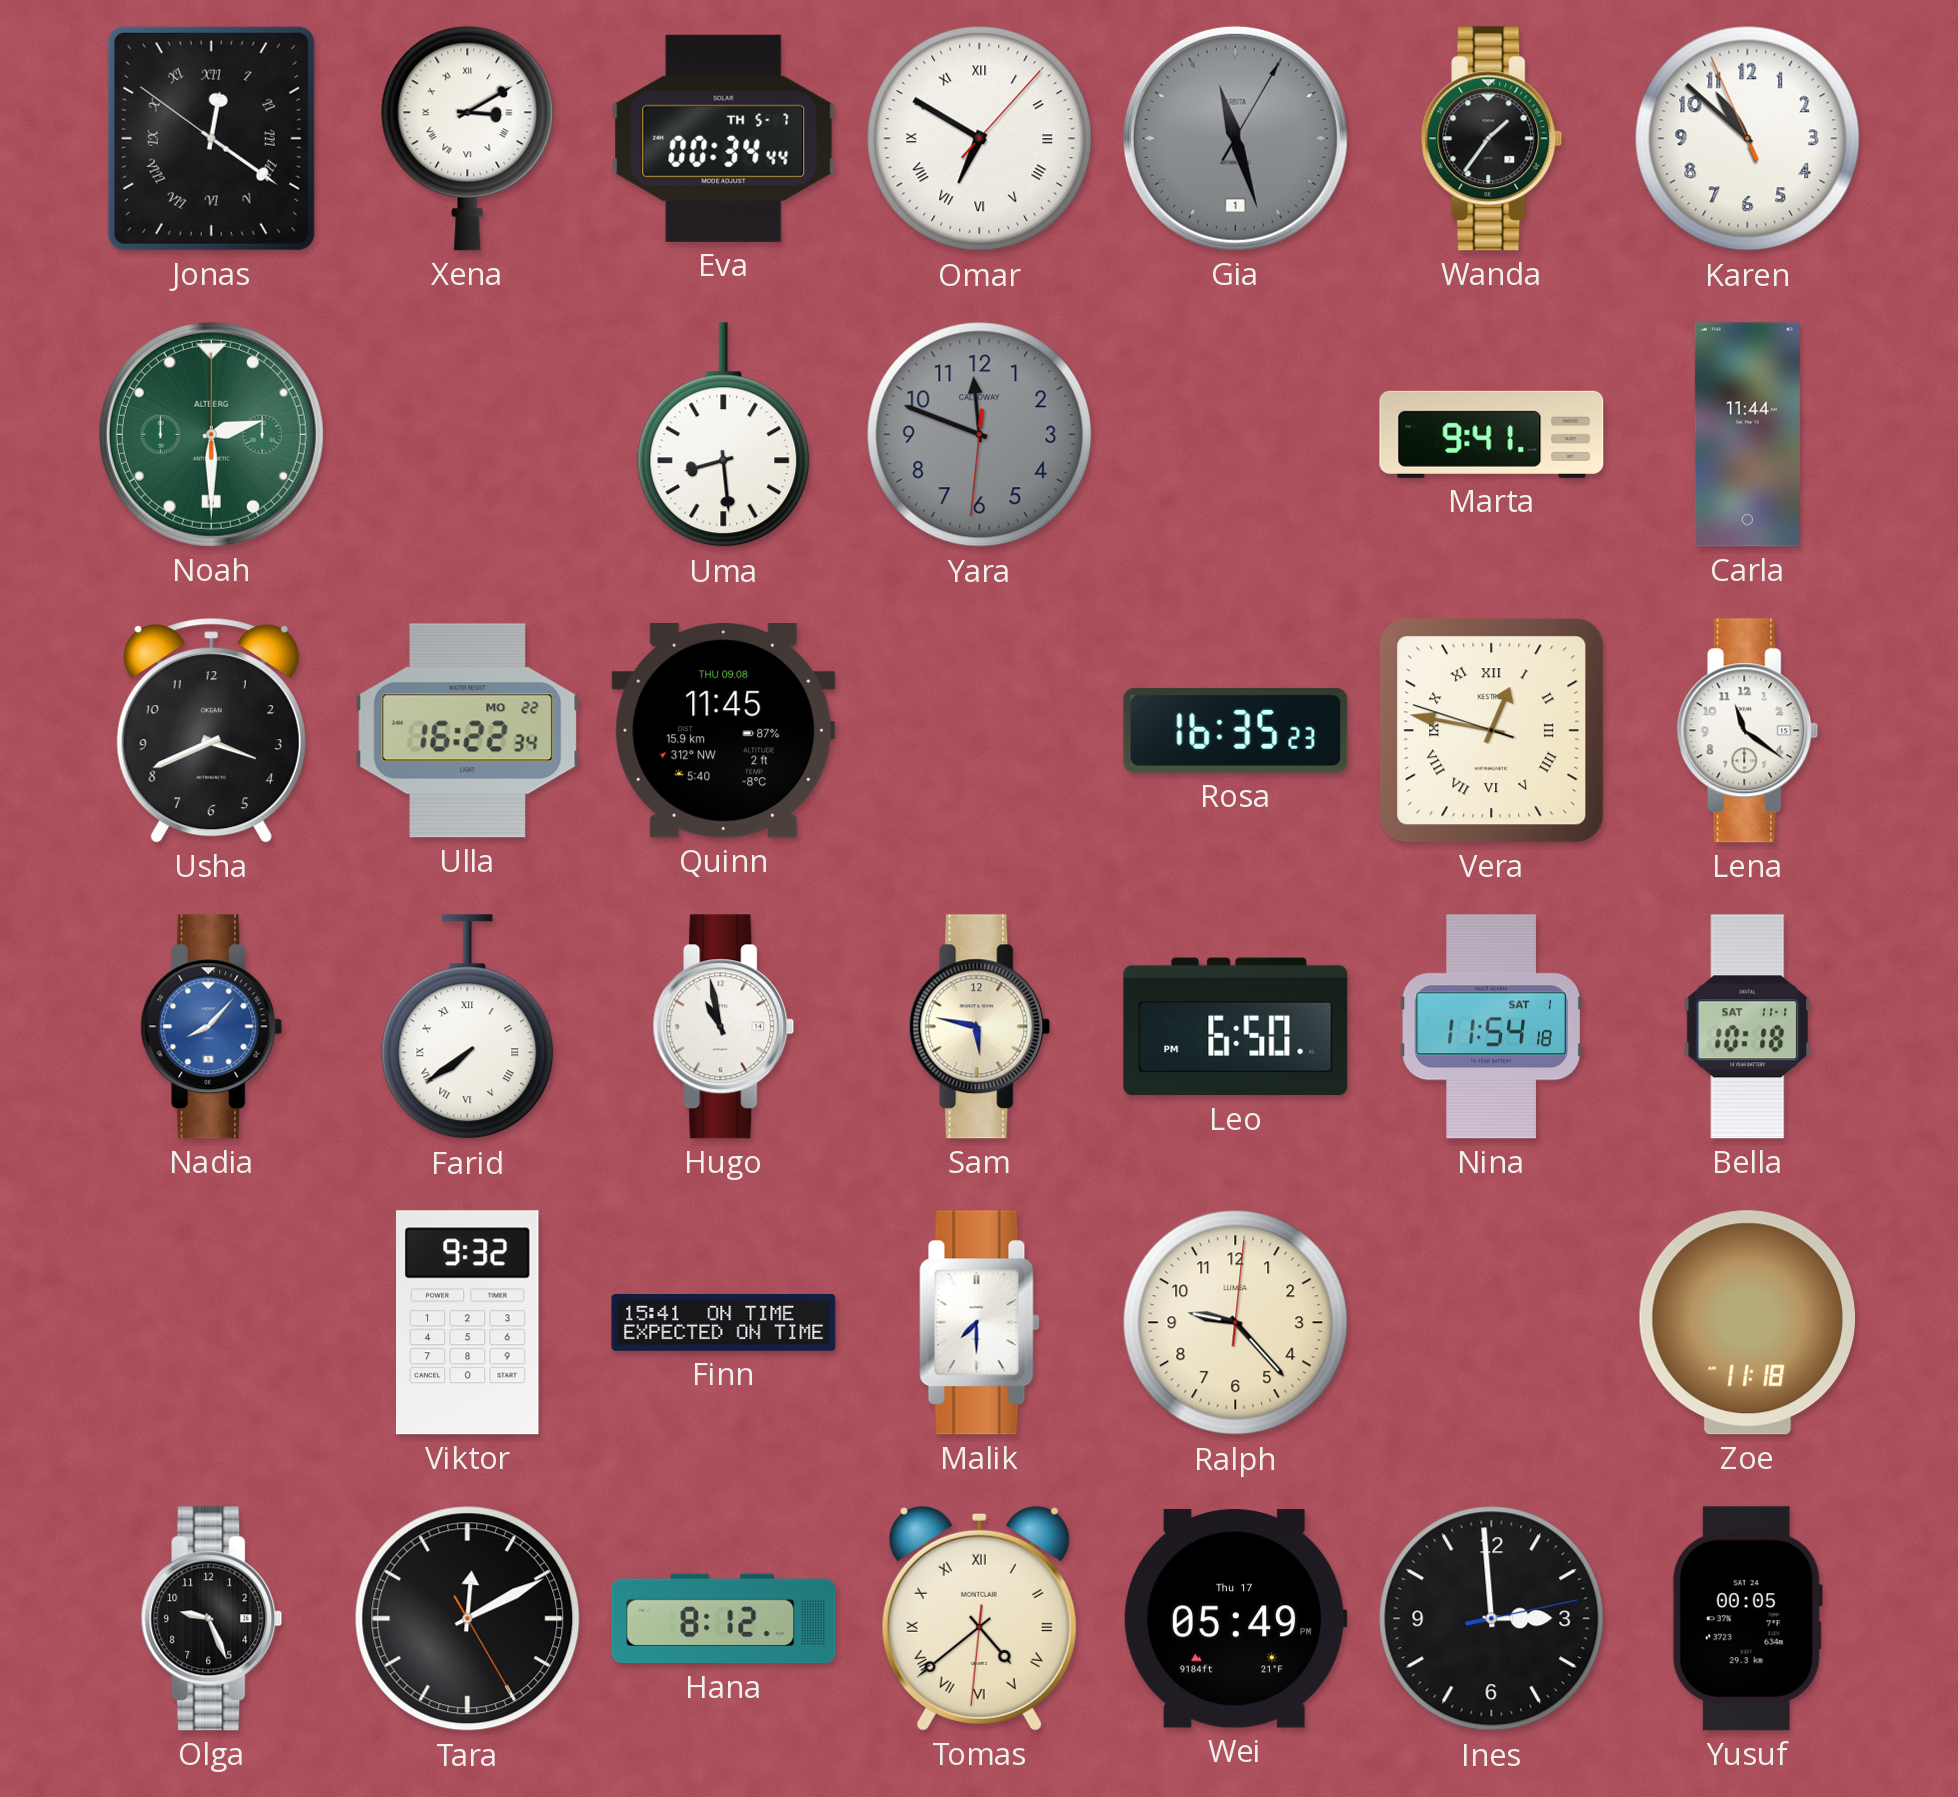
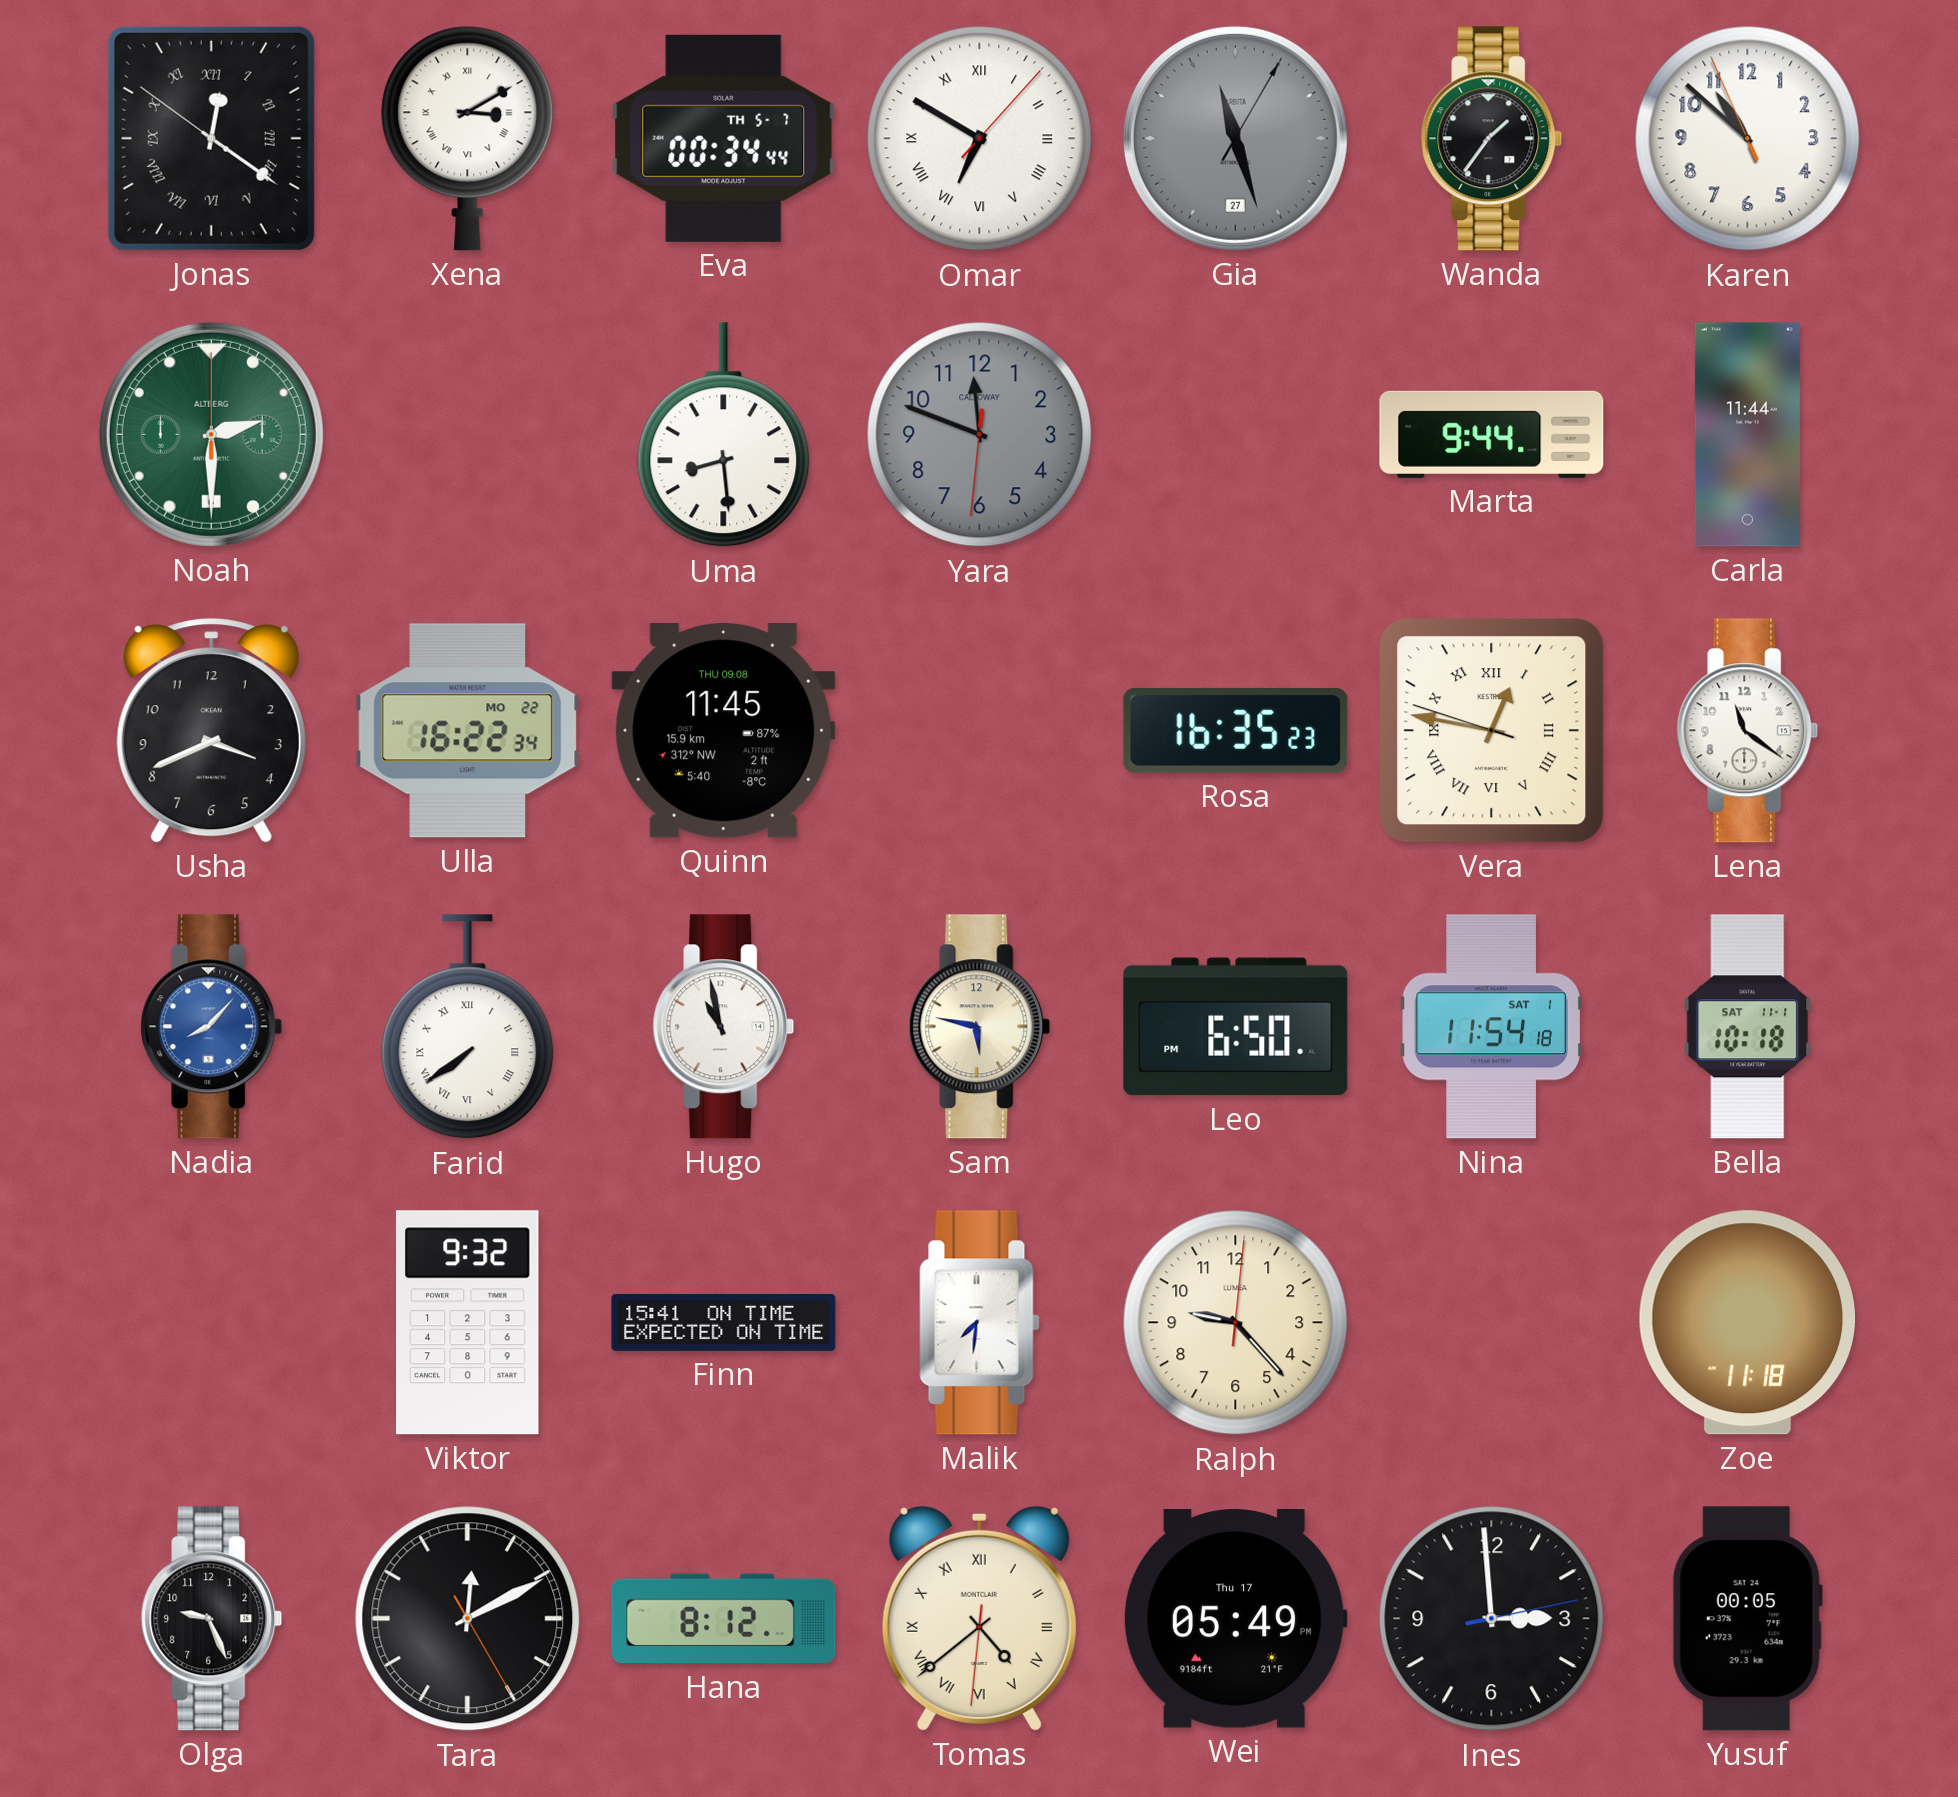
Gia date: 1 -> 27
Marta: 9:41 -> 9:44
Malik: 7:30 -> 7:31
